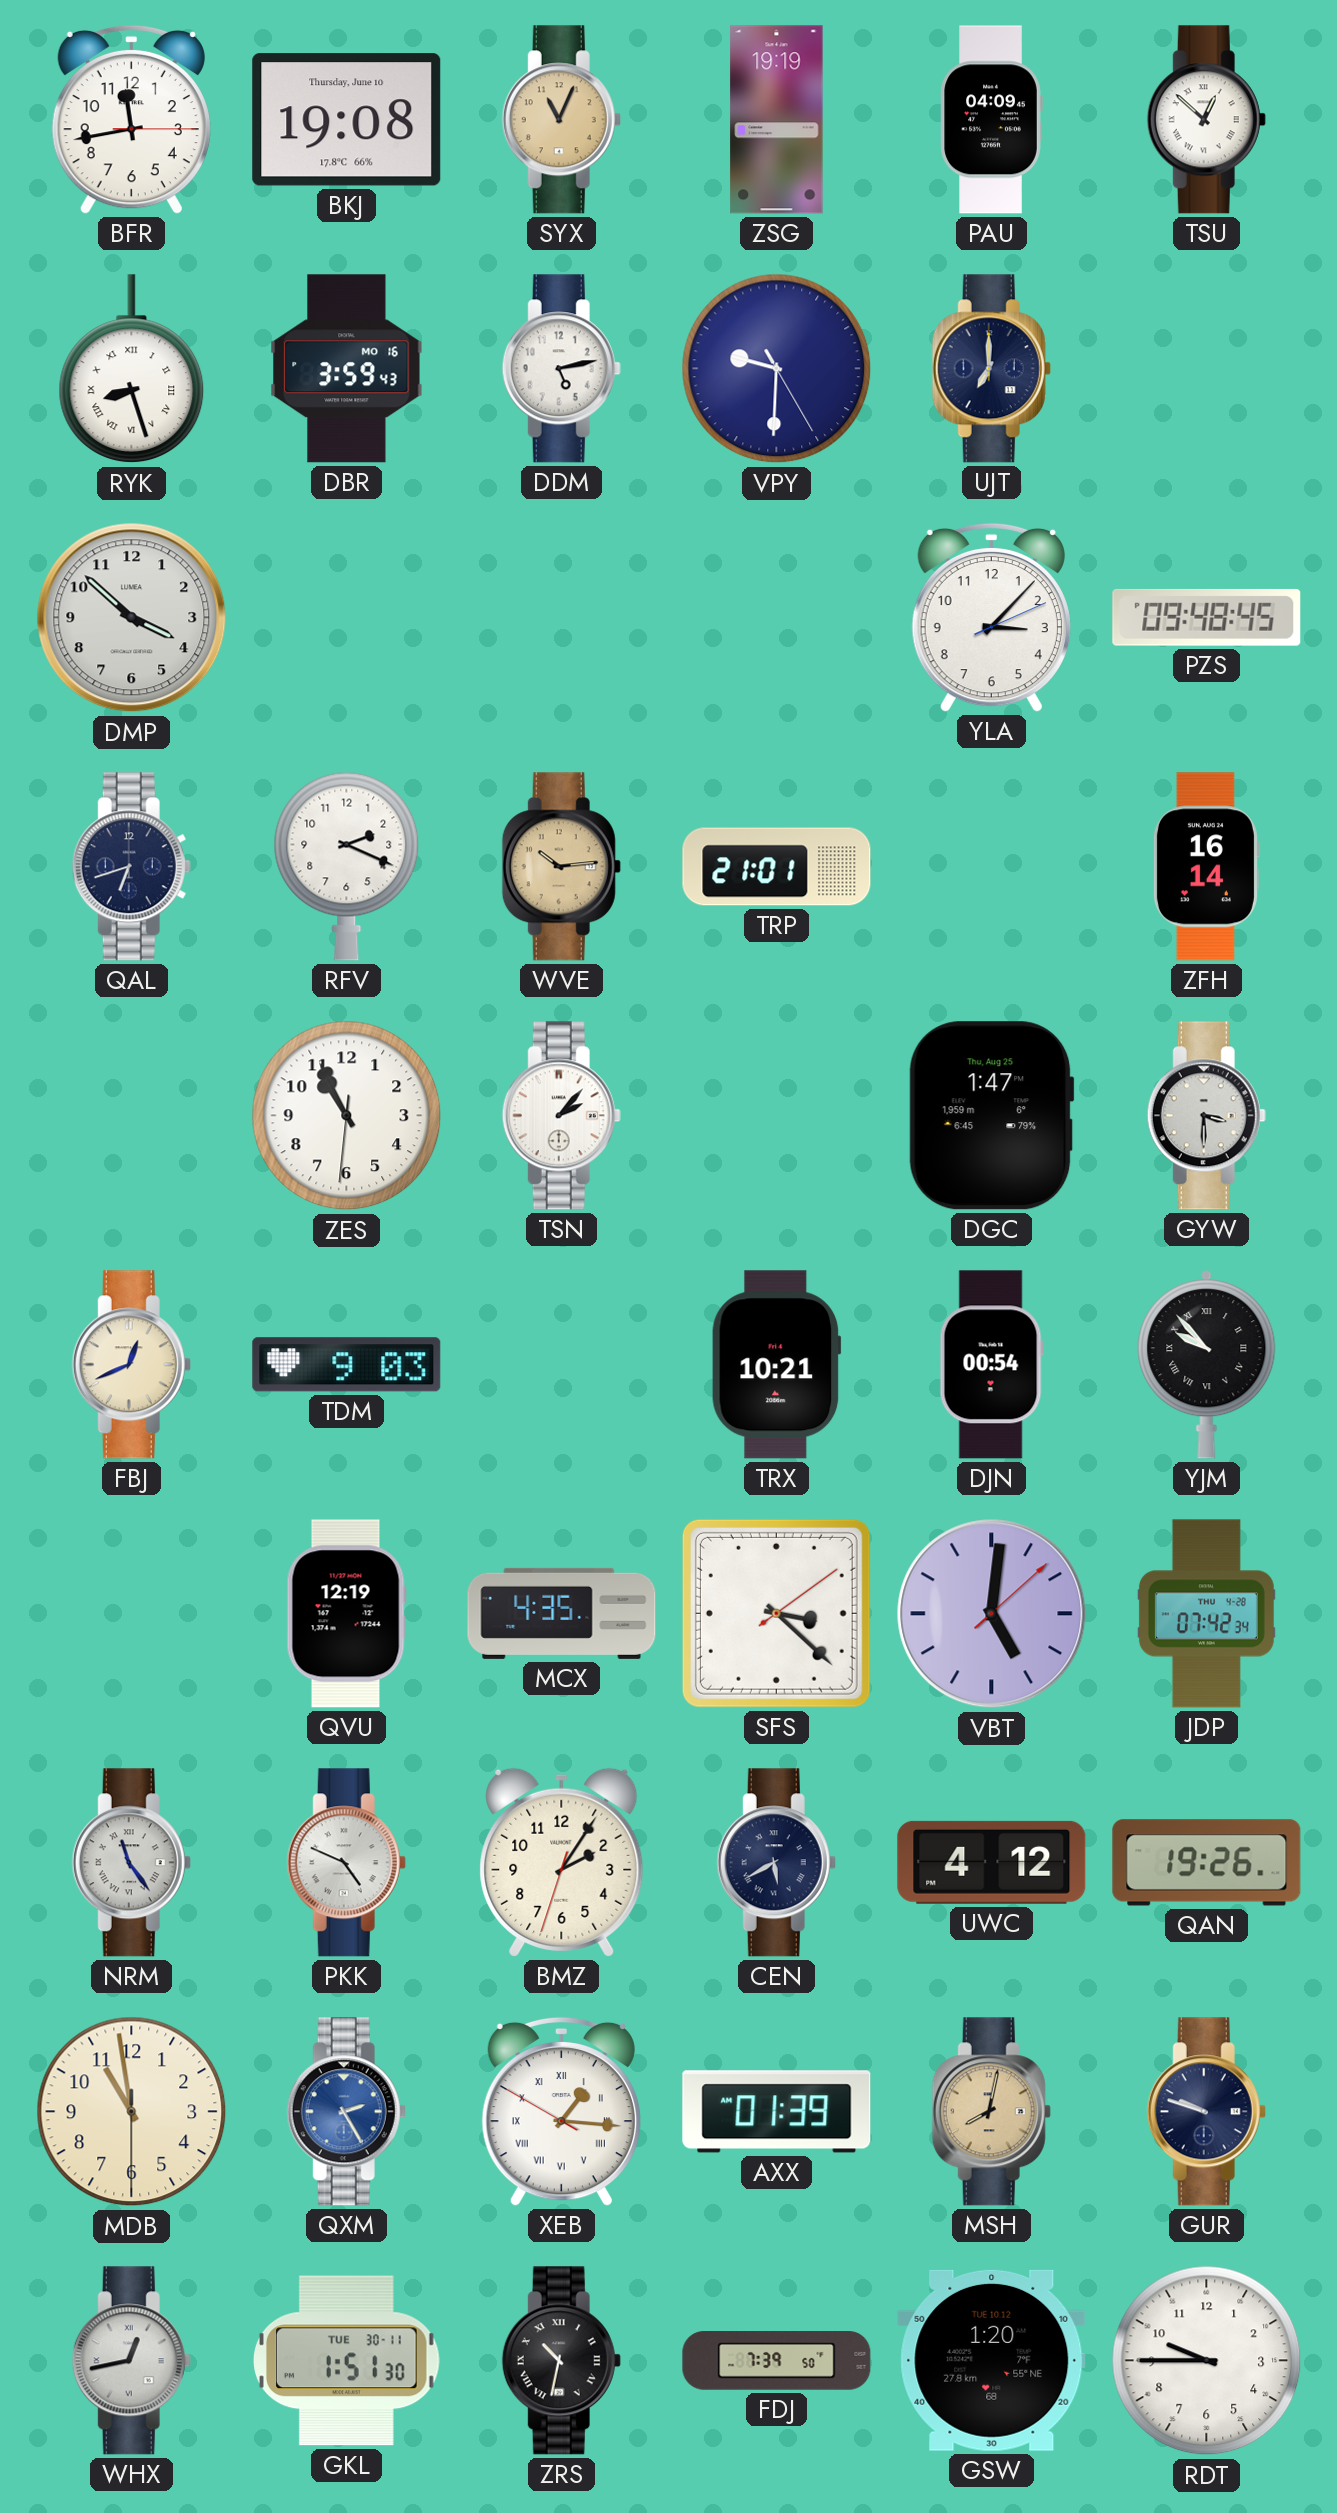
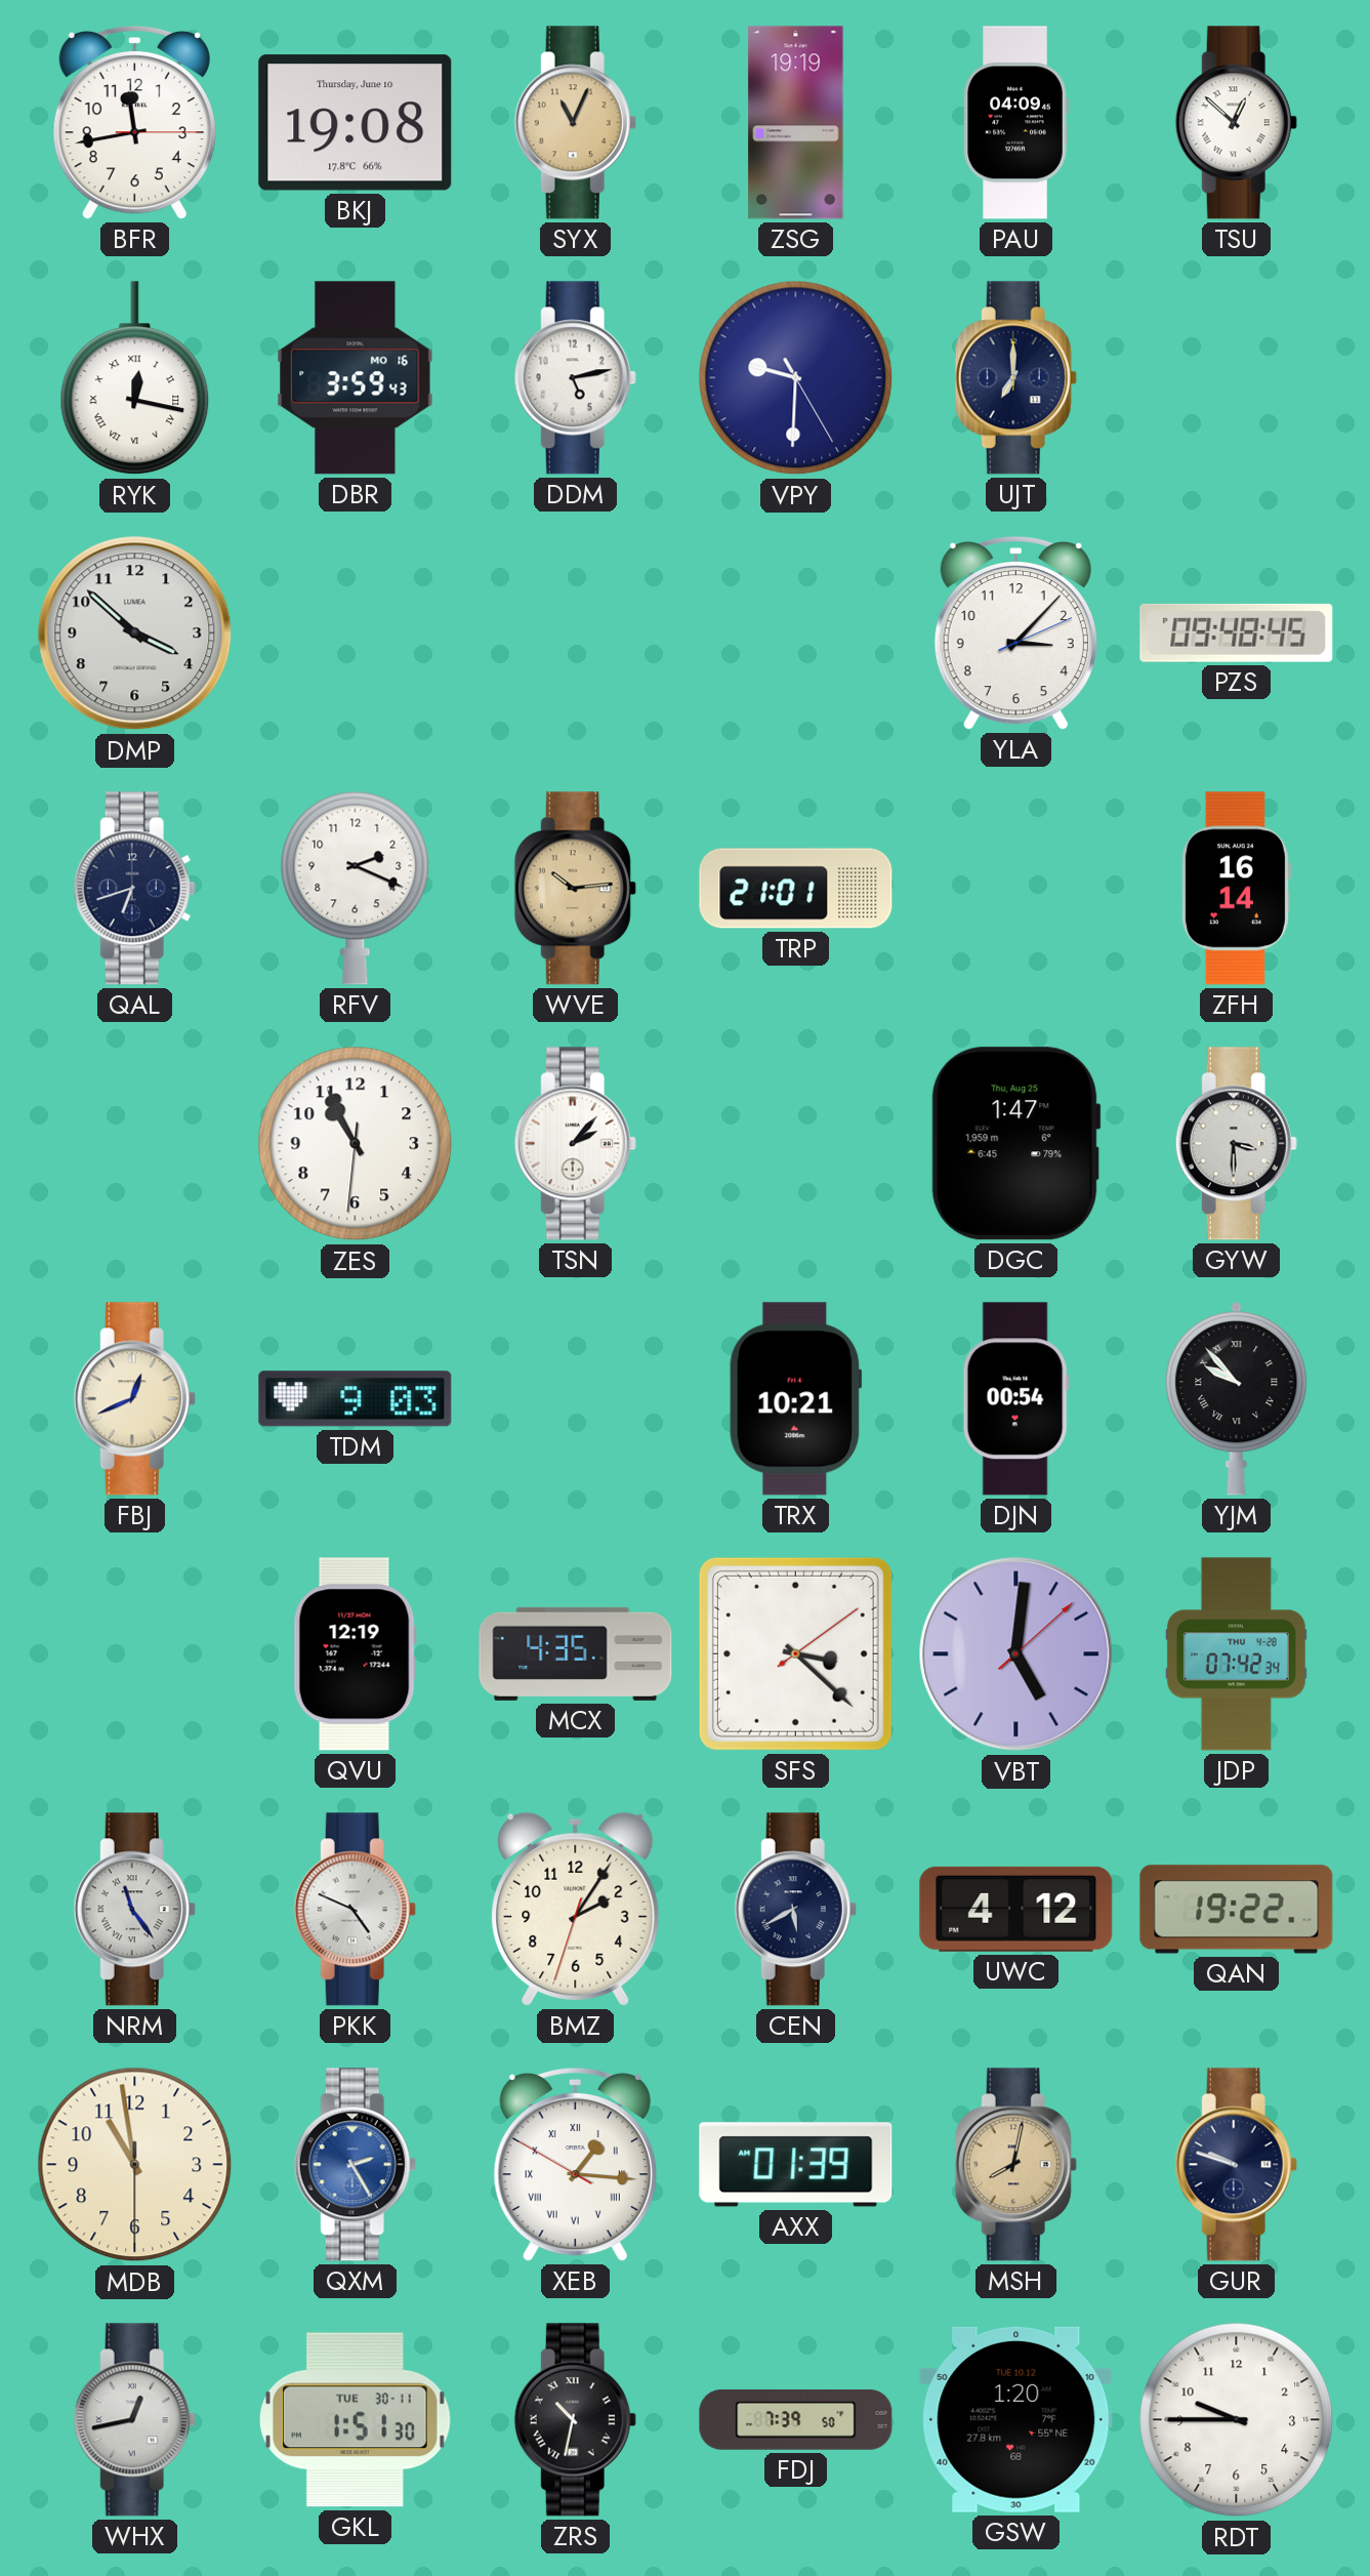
RYK: 8:27 -> 12:17
QAN: 19:26 -> 19:22
